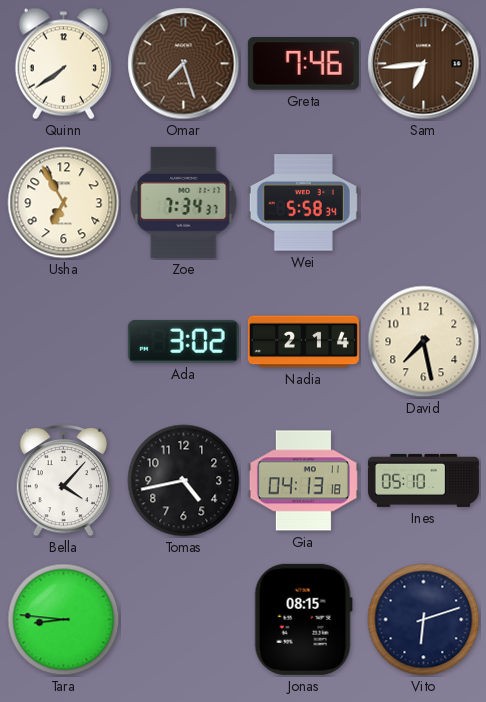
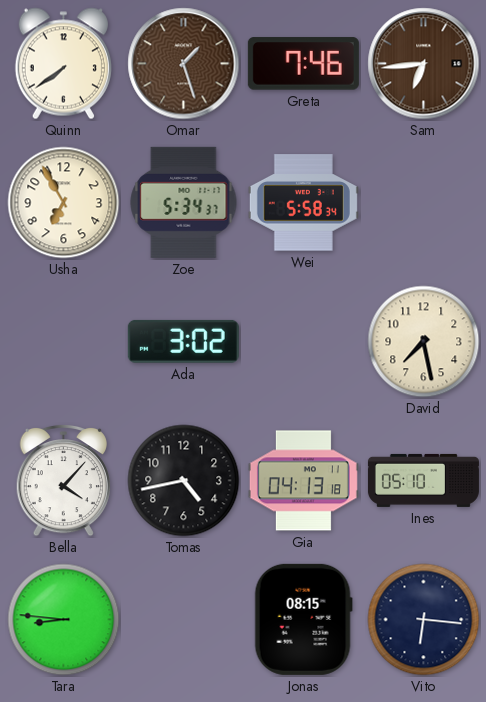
Omar: 7:27 -> 1:27
Zoe: 7:34 -> 5:34
Nadia: 2:14 -> none
Vito: 6:12 -> 6:16
